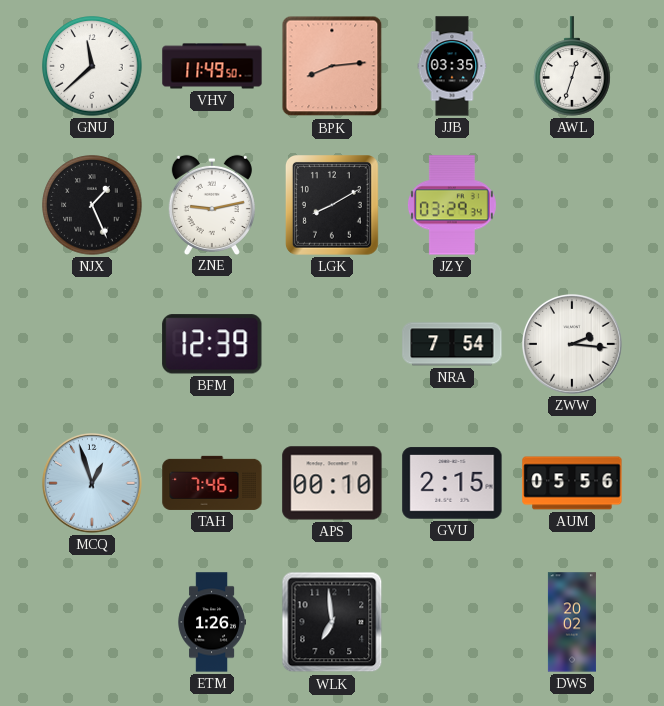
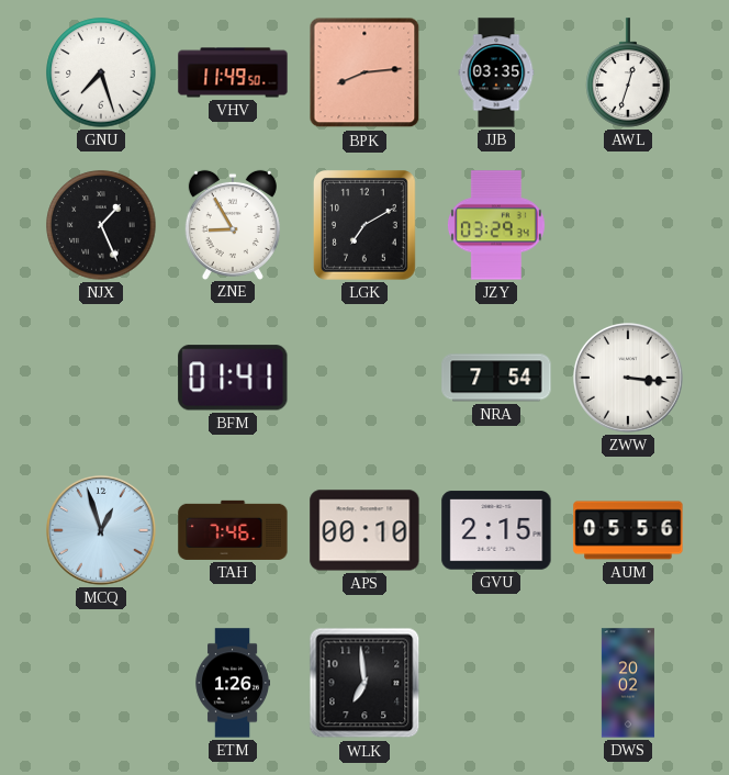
GNU: 11:38 -> 7:27
ZNE: 9:13 -> 8:55
LGK: 8:10 -> 7:10
BFM: 12:39 -> 01:41
ZWW: 2:16 -> 3:16
